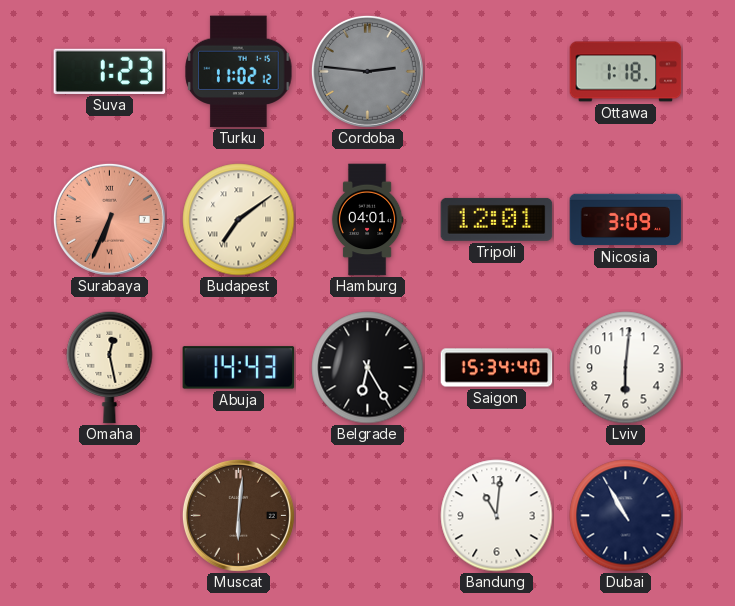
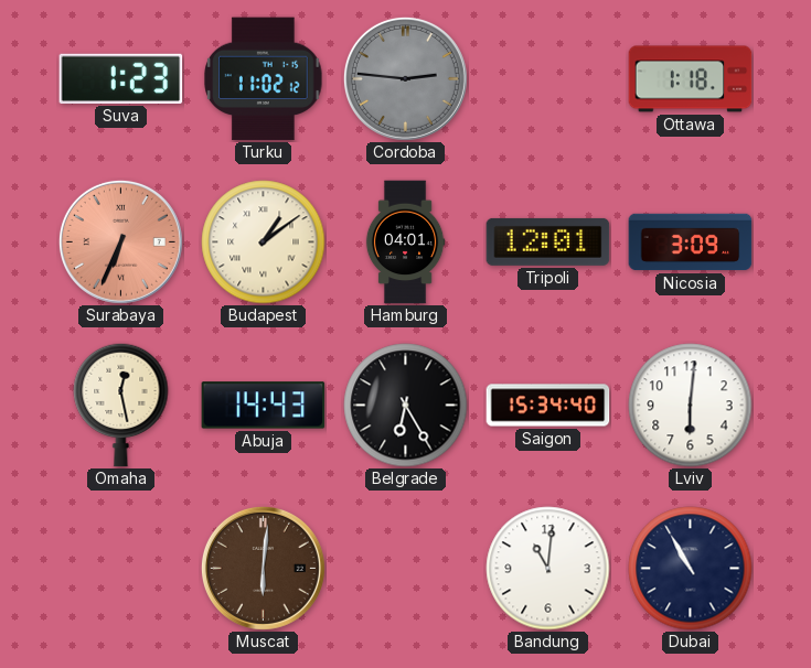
Budapest: 7:09 -> 1:09
